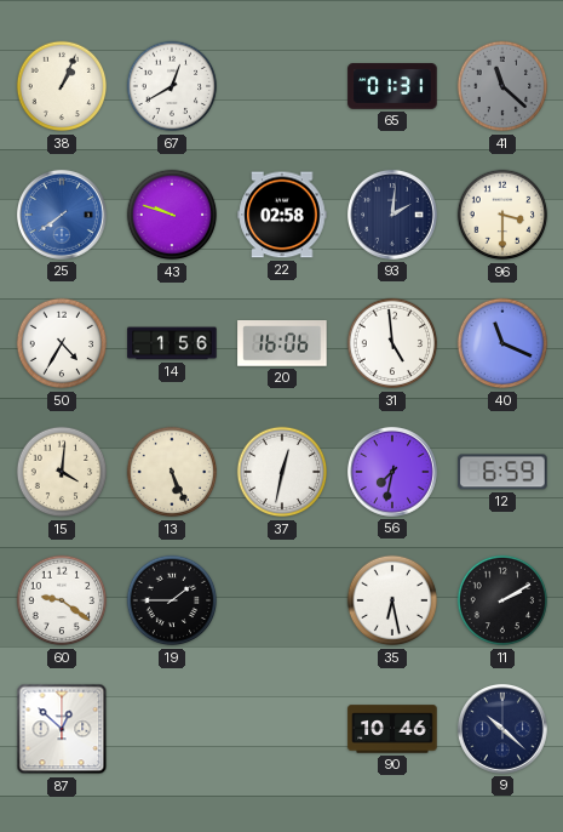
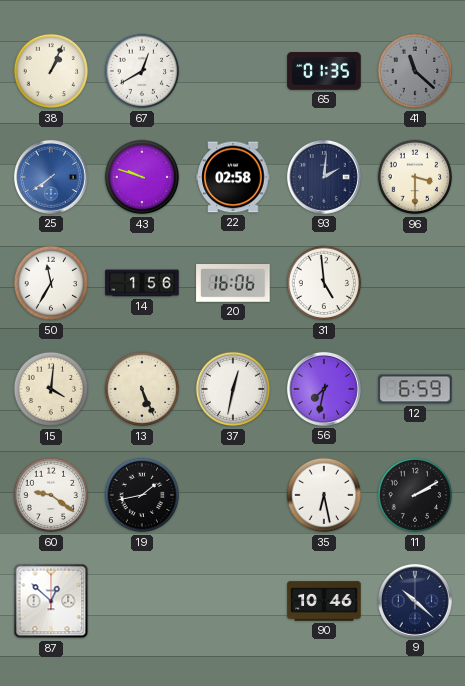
65: 01:31 -> 01:35
50: 4:35 -> 11:35
40: 11:19 -> none
19: 1:45 -> 1:43
